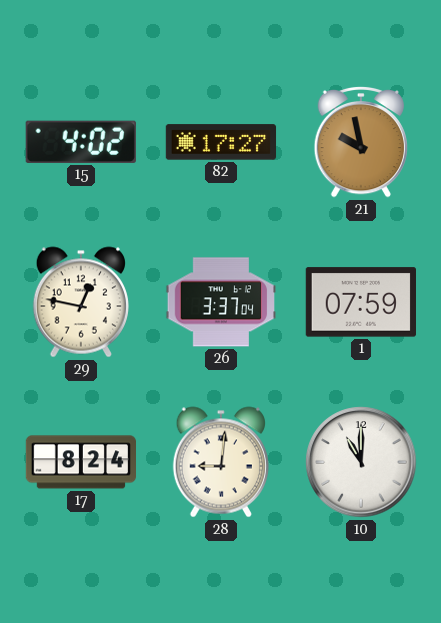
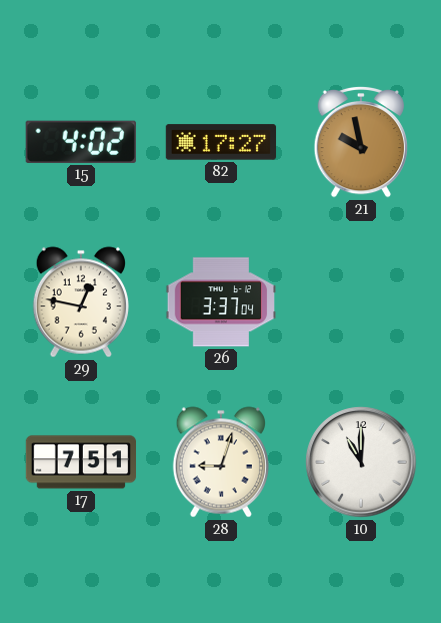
1: 07:59 -> none
17: 8:24 -> 7:51
28: 9:01 -> 9:03
